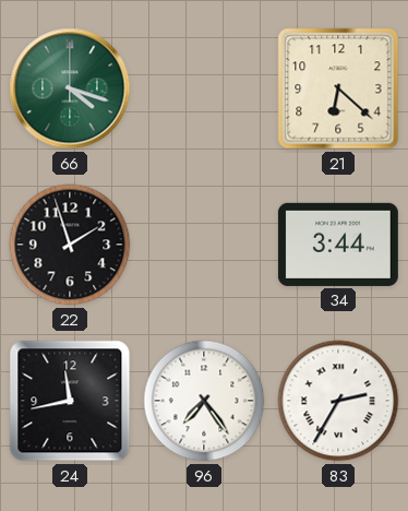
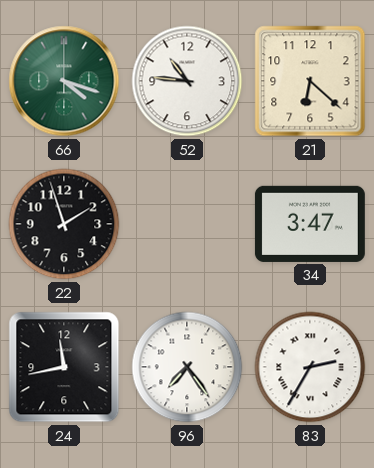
52: none -> 10:46
34: 3:44 -> 3:47
